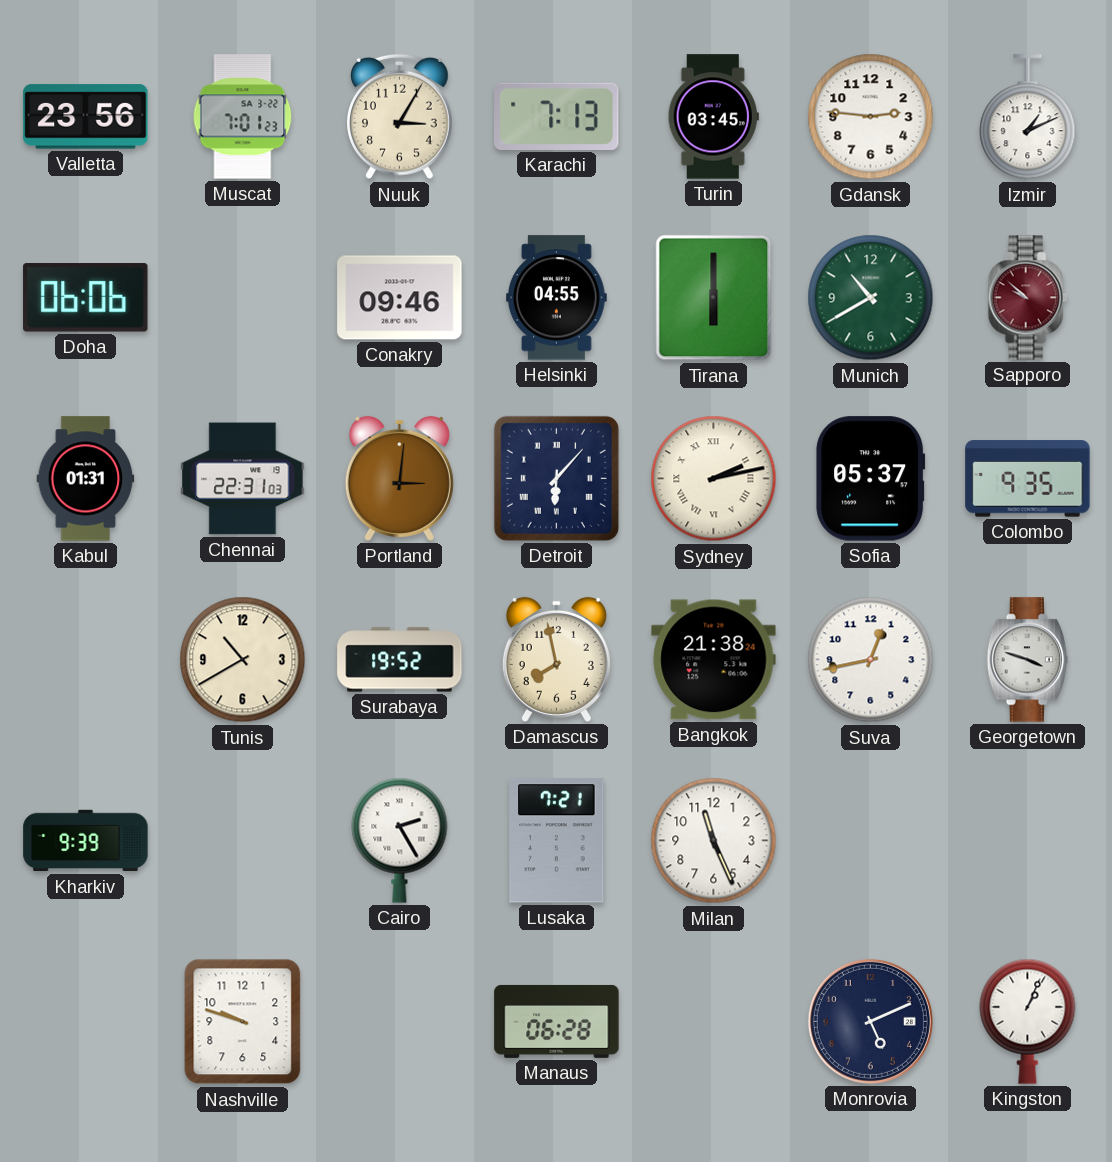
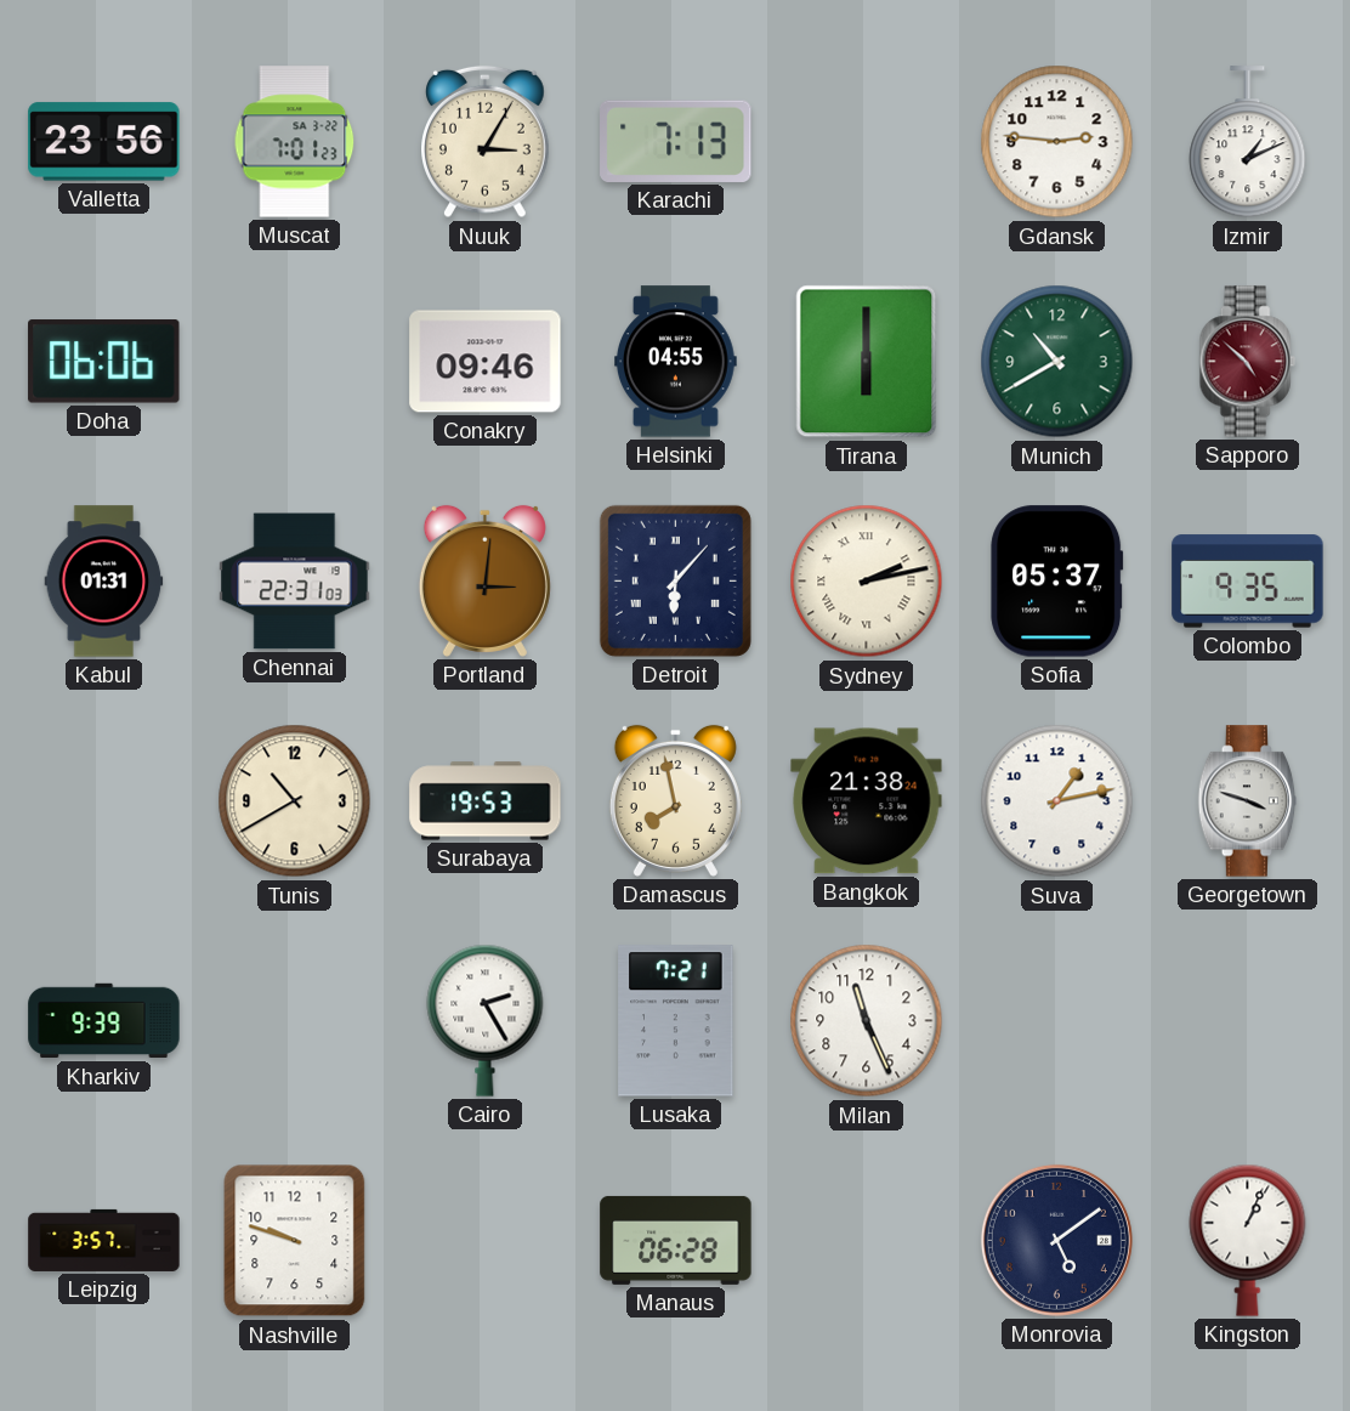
Turin: 03:45 -> none
Sapporo: 9:52 -> 4:52
Surabaya: 19:52 -> 19:53
Suva: 12:43 -> 1:13
Leipzig: none -> 3:57
Monrovia: 5:11 -> 5:09
